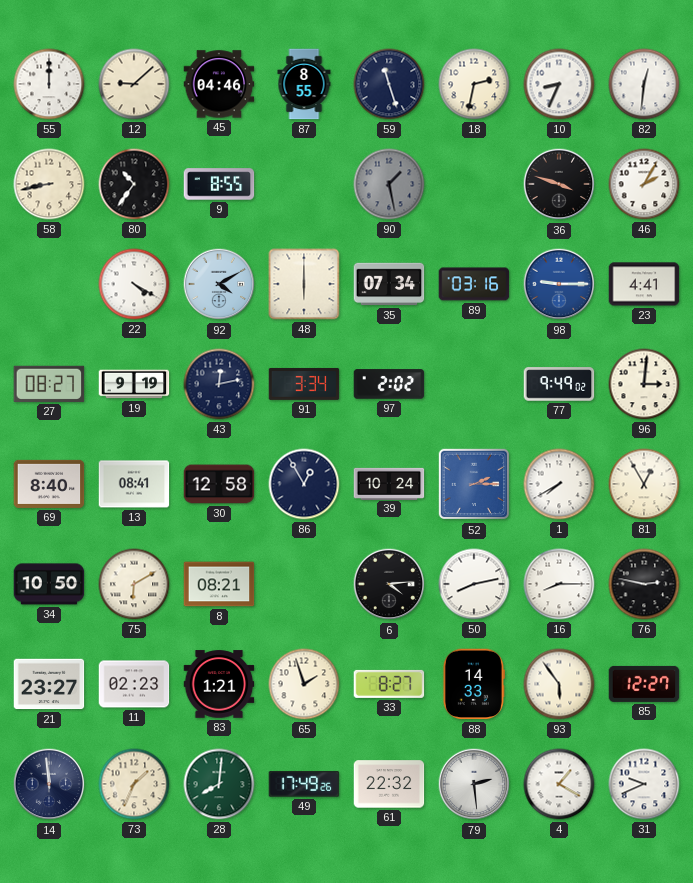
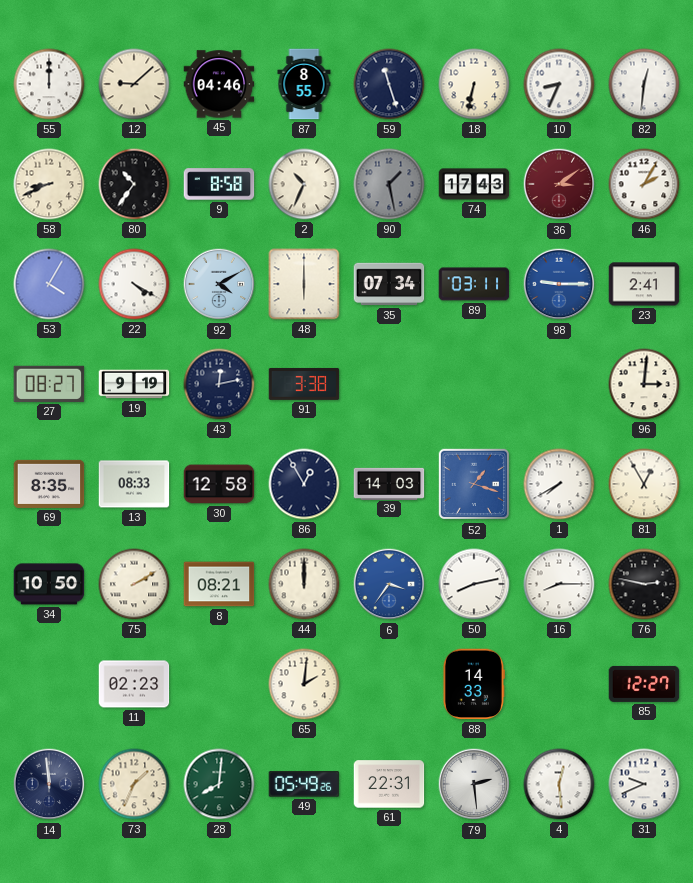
18: 2:32 -> 6:32
58: 8:43 -> 8:41
9: 8:55 -> 8:58
2: none -> 10:34
74: none -> 17:43
36: 3:48 -> 3:09
36 dial: black -> burgundy
53: none -> 4:05
89: 03:16 -> 03:11
23: 4:41 -> 2:41
91: 3:34 -> 3:38
97: 2:02 -> none
77: 9:49 -> none
69: 8:40 -> 8:35
13: 08:41 -> 08:33
39: 10:24 -> 14:03
52: 2:15 -> 1:18
75: 6:10 -> 2:10
44: none -> 12:00
6: 4:14 -> 3:36
6 dial: black -> blue
21: 23:27 -> none
83: 1:21 -> none
65: 1:57 -> 2:01
33: 8:27 -> none
93: 5:54 -> none
49: 17:49 -> 05:49
61: 22:32 -> 22:31
4: 1:20 -> 12:29
